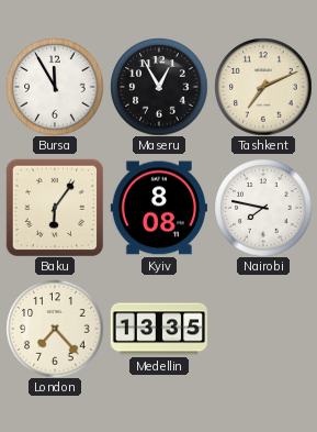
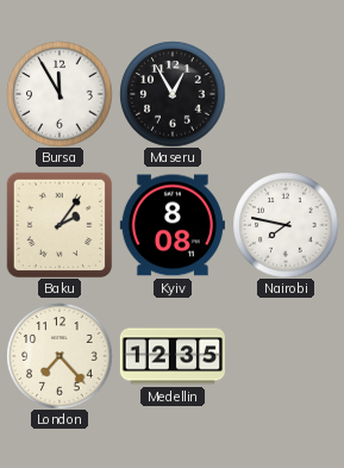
Tashkent: 7:11 -> none
Baku: 6:06 -> 2:06
Medellin: 13:35 -> 12:35
